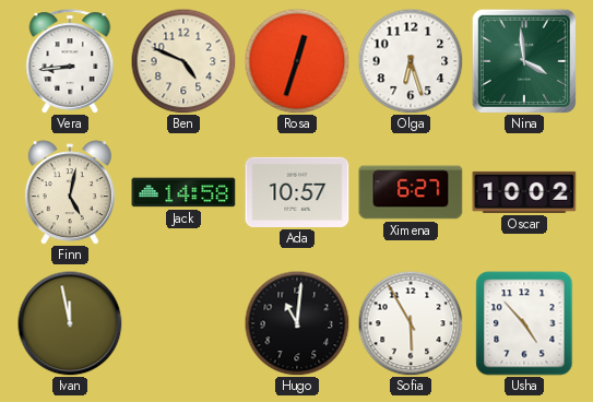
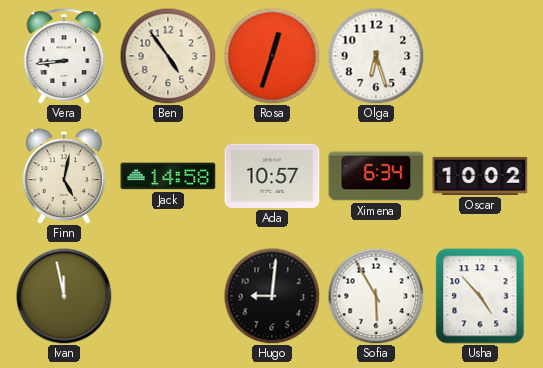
Ben: 4:49 -> 4:54
Nina: 3:59 -> none
Ximena: 6:27 -> 6:34
Hugo: 11:01 -> 9:01
